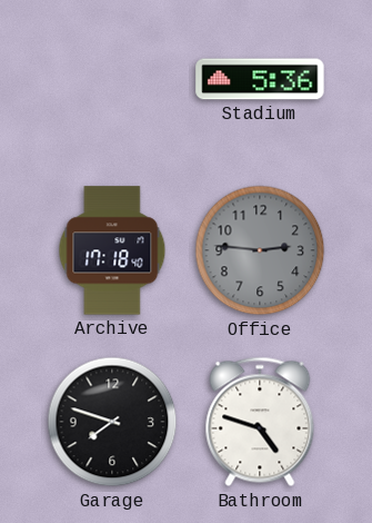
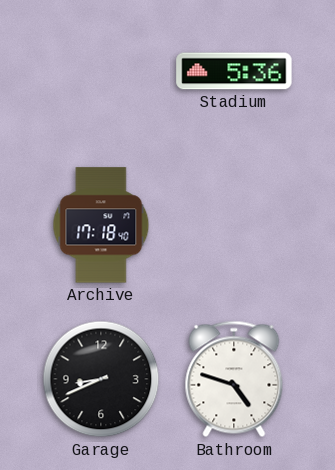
Office: 2:46 -> none
Garage: 7:48 -> 8:41
